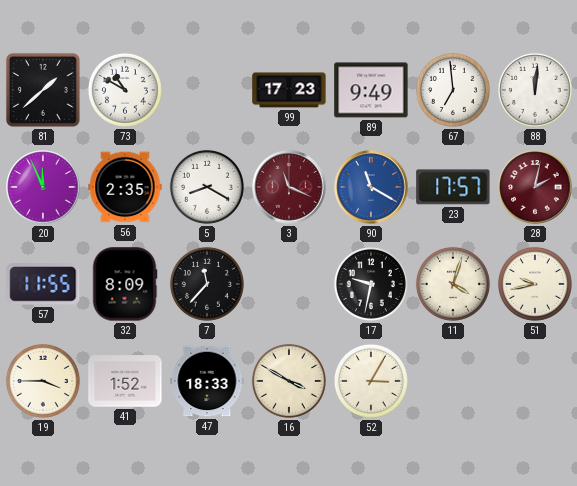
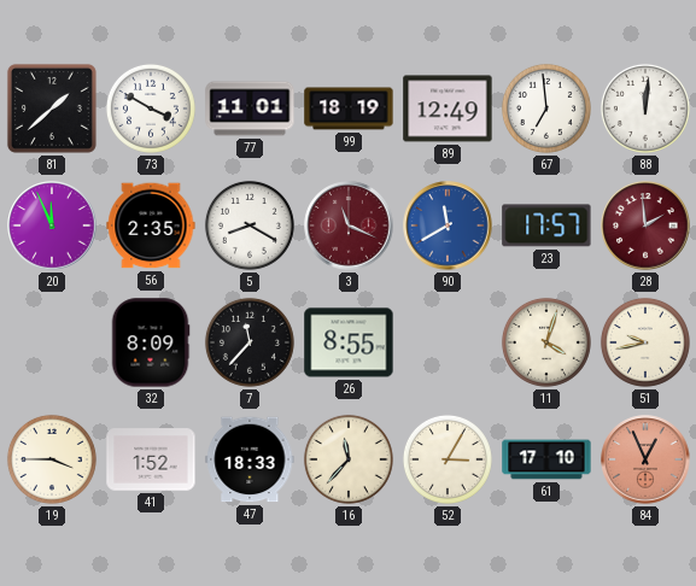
73: 10:50 -> 3:50
77: none -> 11:01
99: 17:23 -> 18:19
89: 9:49 -> 12:49
90: 11:20 -> 11:40
28: 2:02 -> 1:59
57: 11:55 -> none
26: none -> 8:55
17: 9:32 -> none
16: 3:50 -> 11:37
61: none -> 17:10
84: none -> 12:56
